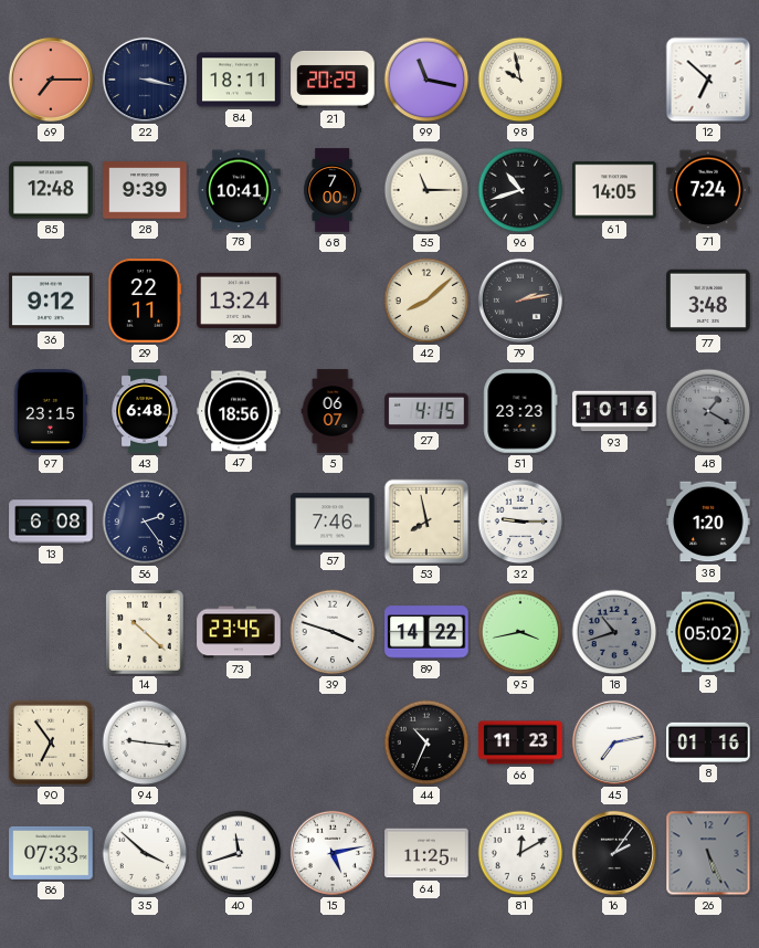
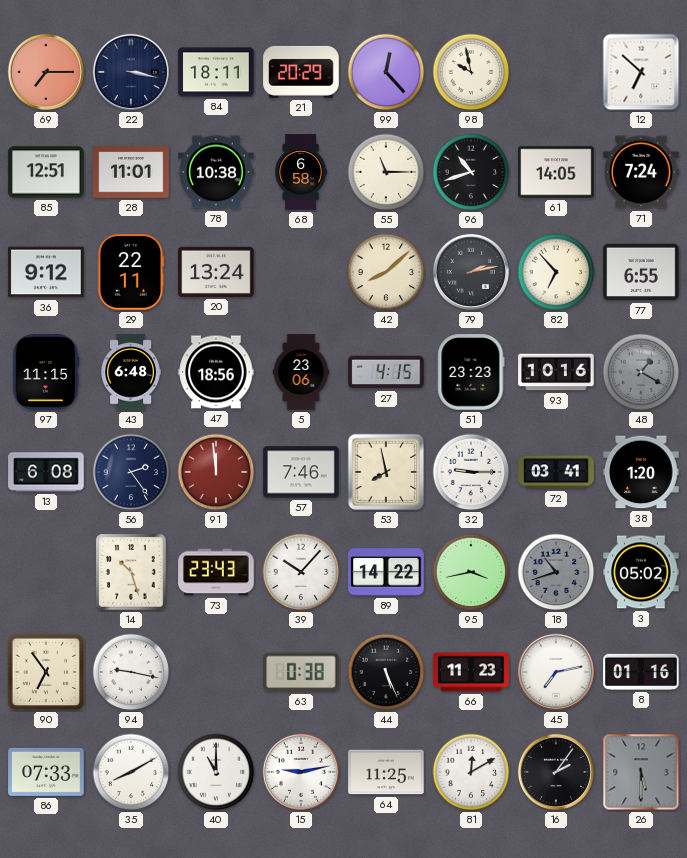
99: 11:17 -> 12:23
85: 12:48 -> 12:51
28: 9:39 -> 11:01
78: 10:41 -> 10:38
68: 7:00 -> 6:58
82: none -> 6:53
77: 3:48 -> 6:55
97: 23:15 -> 11:15
5: 06:07 -> 23:06
91: none -> 11:59
72: none -> 03:41
14: 10:22 -> 10:27
73: 23:45 -> 23:43
39: 3:48 -> 10:07
94: 9:16 -> 9:17
63: none -> 0:38
44: 10:34 -> 5:26
35: 3:52 -> 8:10
40: 11:42 -> 11:00
15: 5:13 -> 9:13
26: 5:26 -> 5:30
